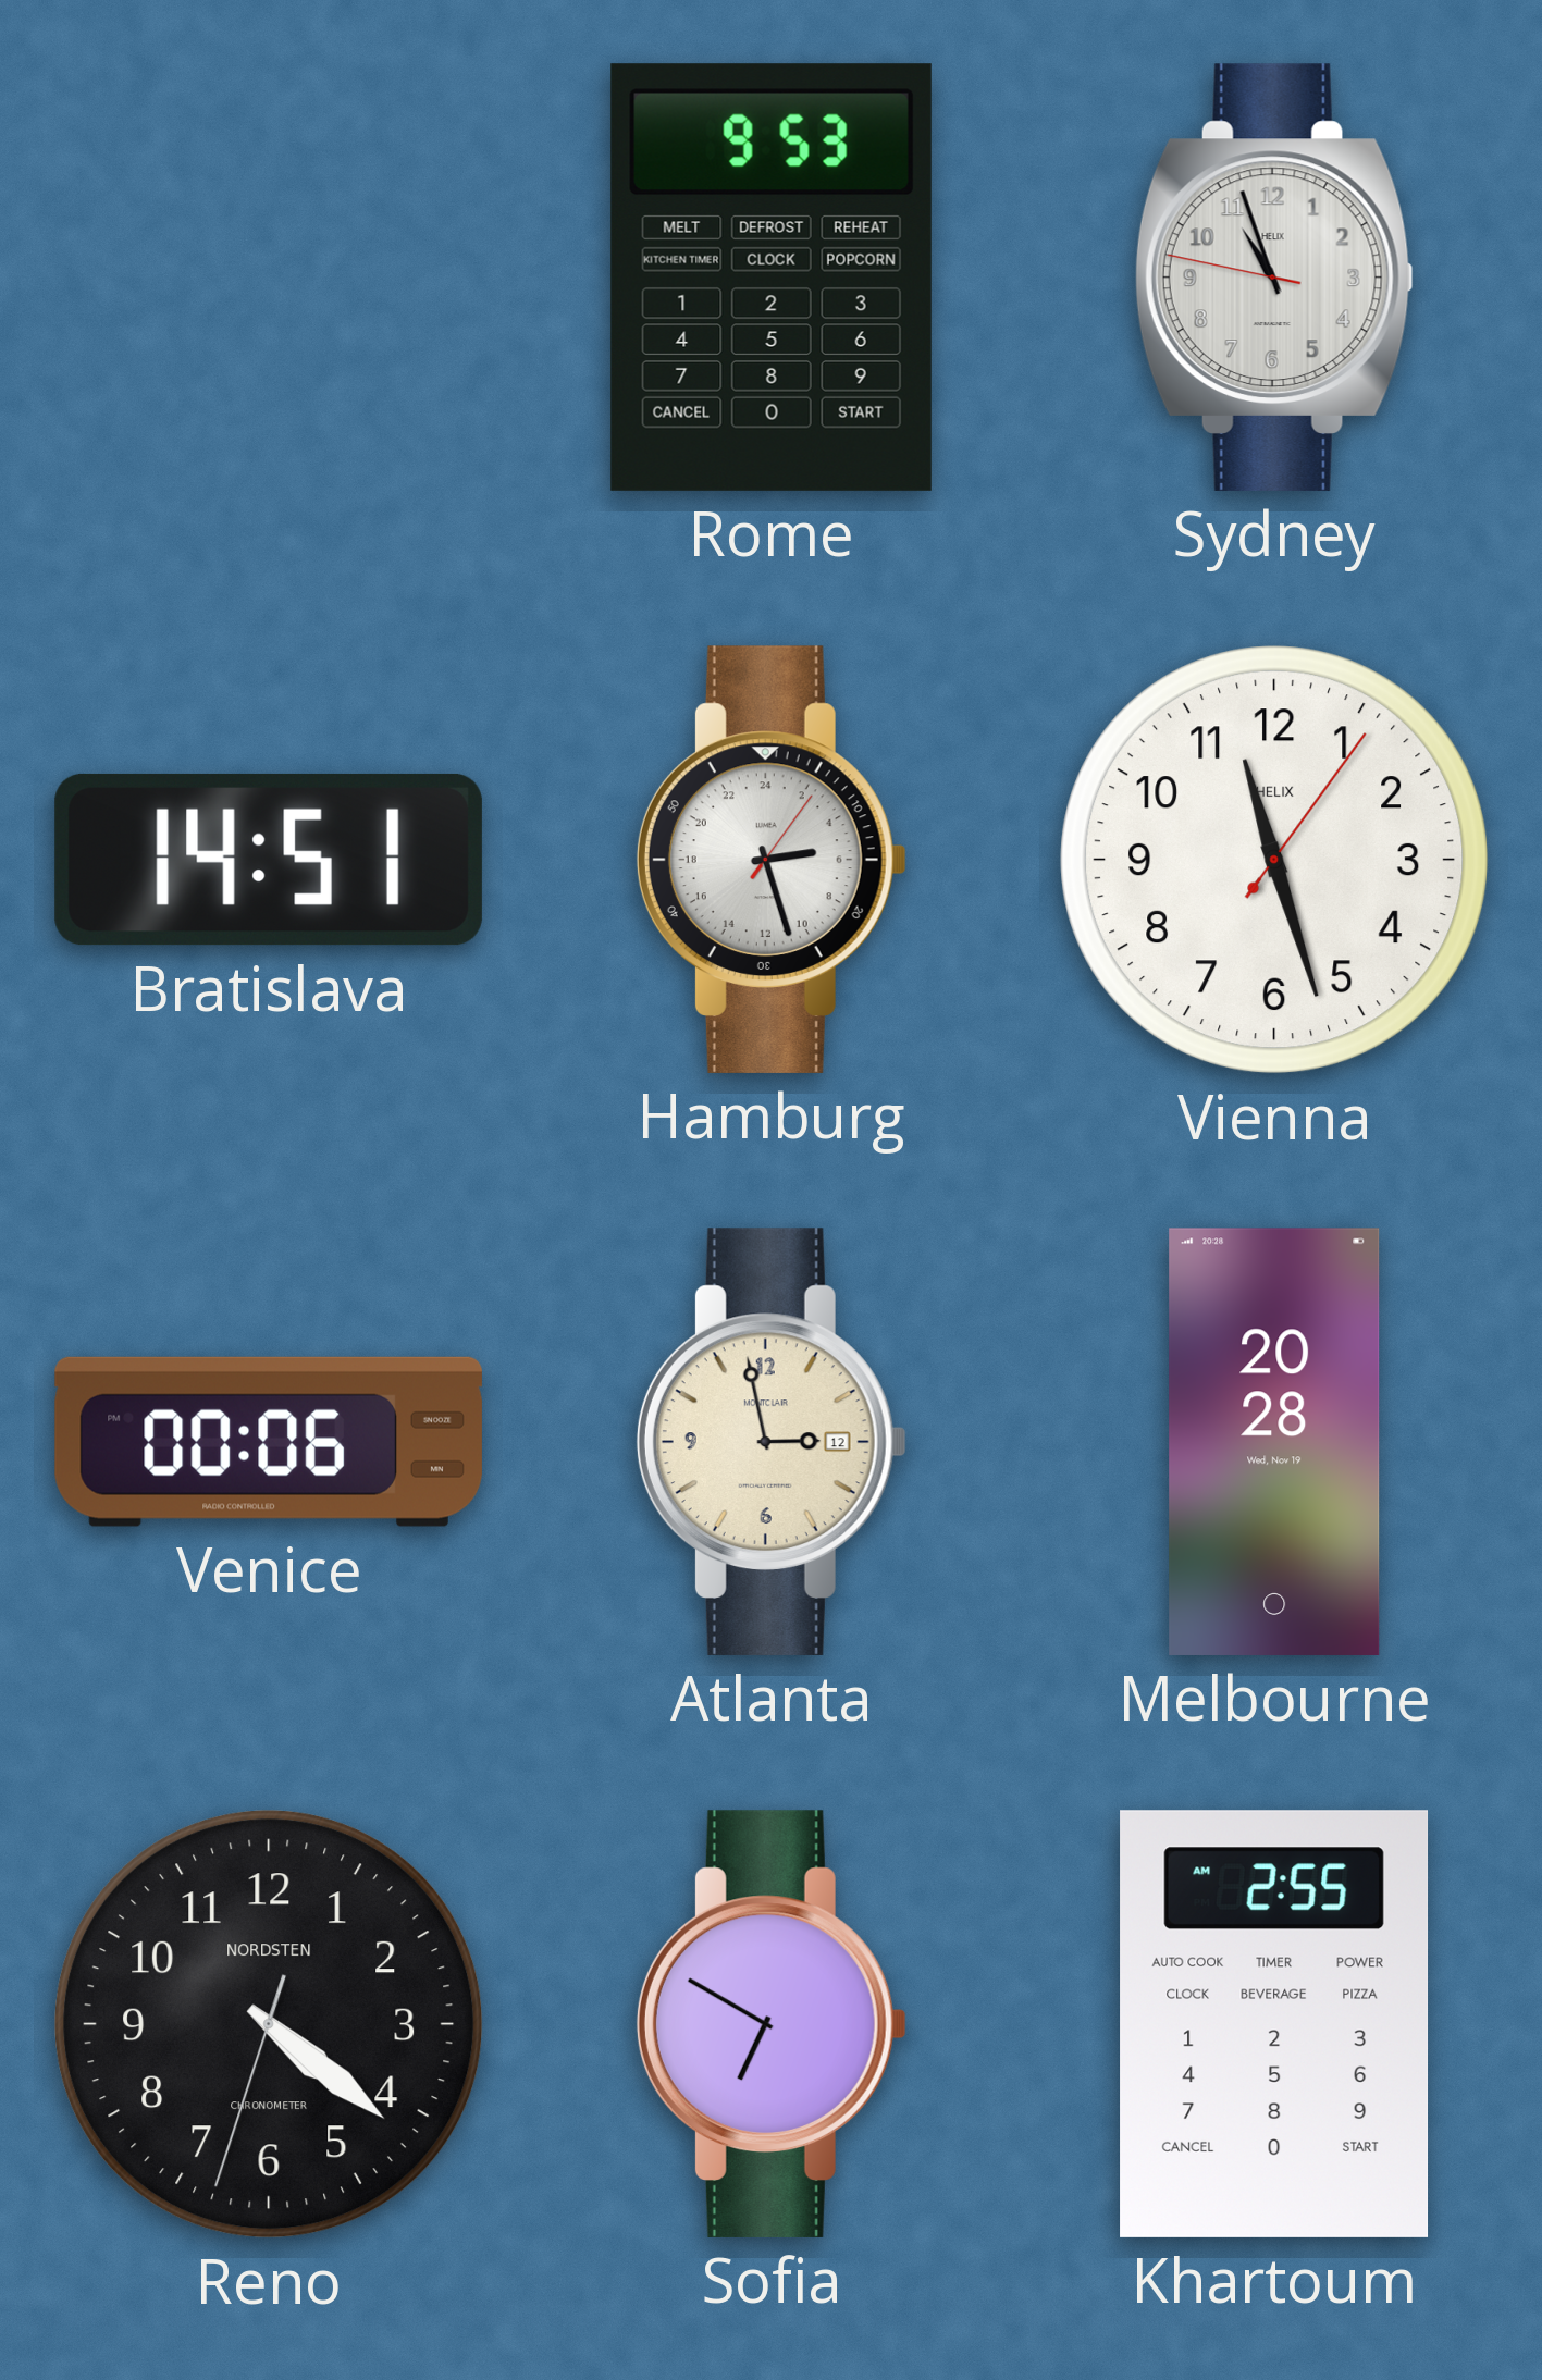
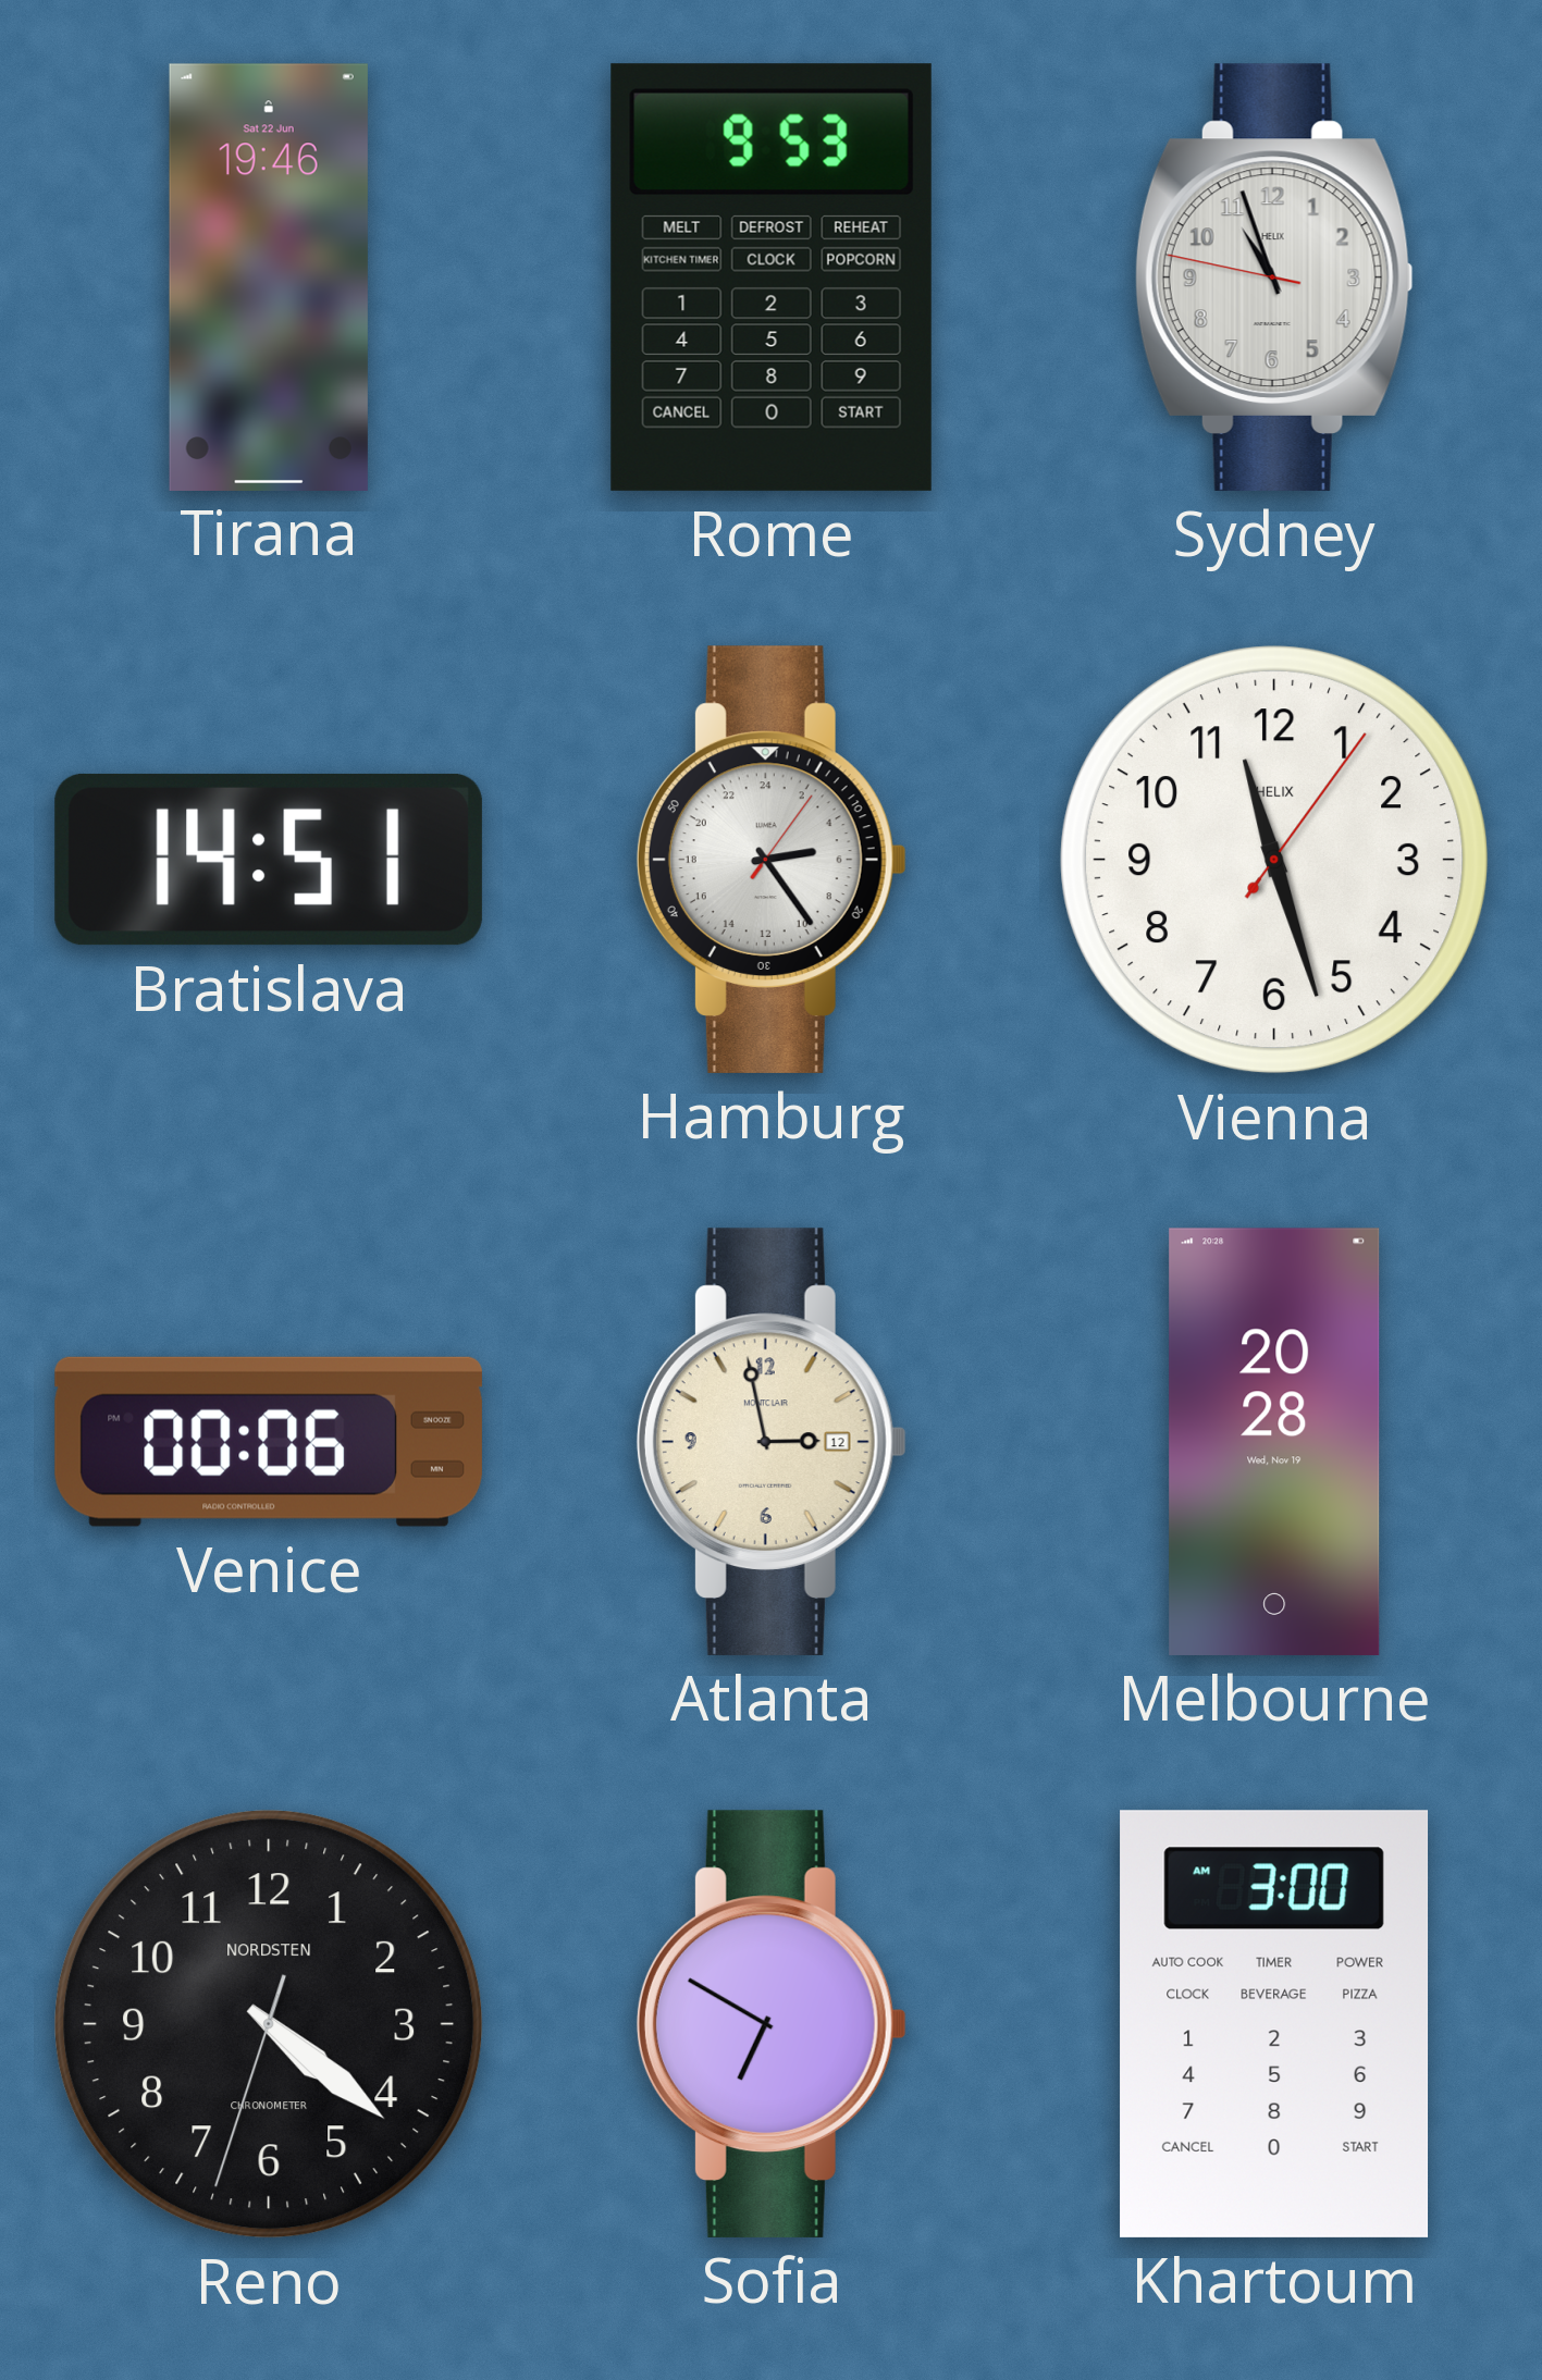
Tirana: none -> 19:46
Hamburg: 5:27 -> 5:24
Khartoum: 2:55 -> 3:00
